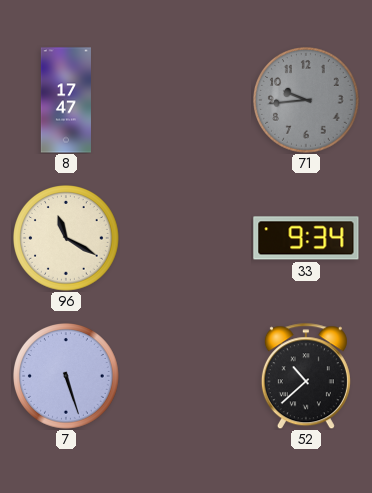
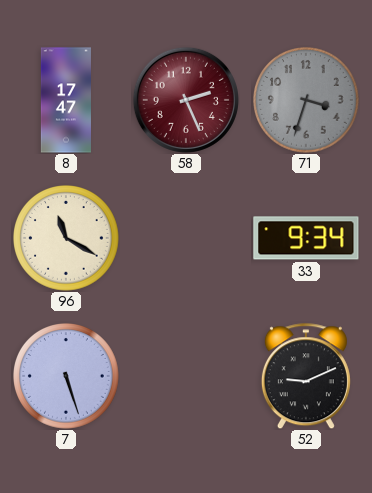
58: none -> 2:26
71: 9:44 -> 3:33
52: 10:38 -> 9:11
